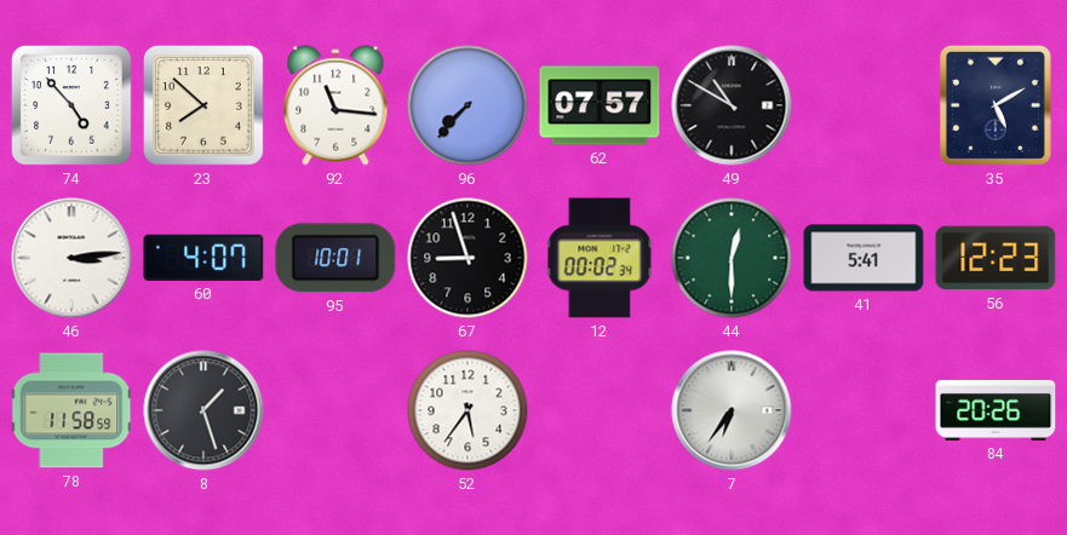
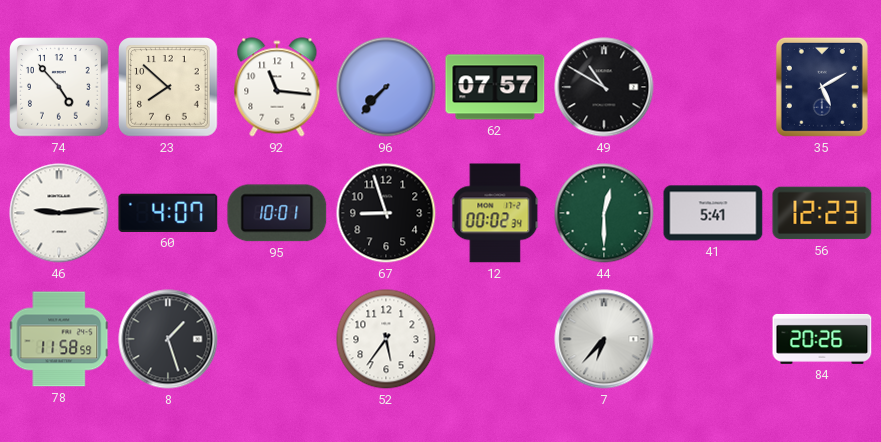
46: 3:14 -> 9:14
7: 6:36 -> 6:37
